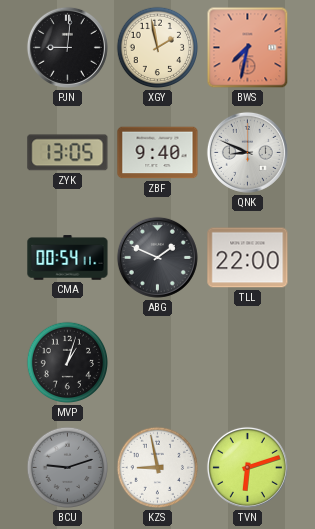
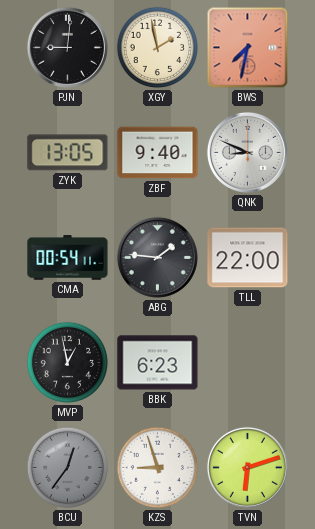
ABG: 1:49 -> 1:46
MVP: 1:03 -> 12:58
BBK: none -> 6:23
BCU: 9:12 -> 12:36
KZS: 8:58 -> 8:57
